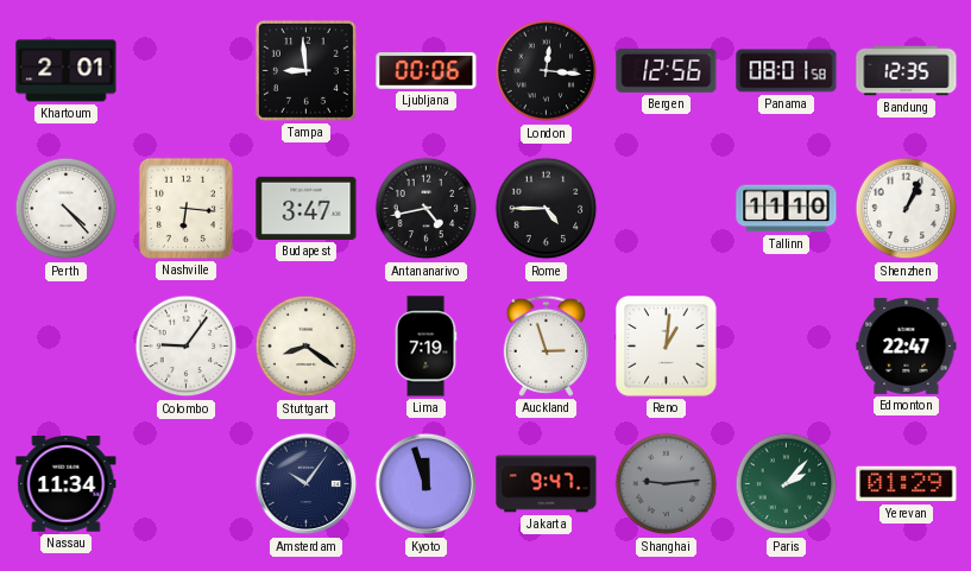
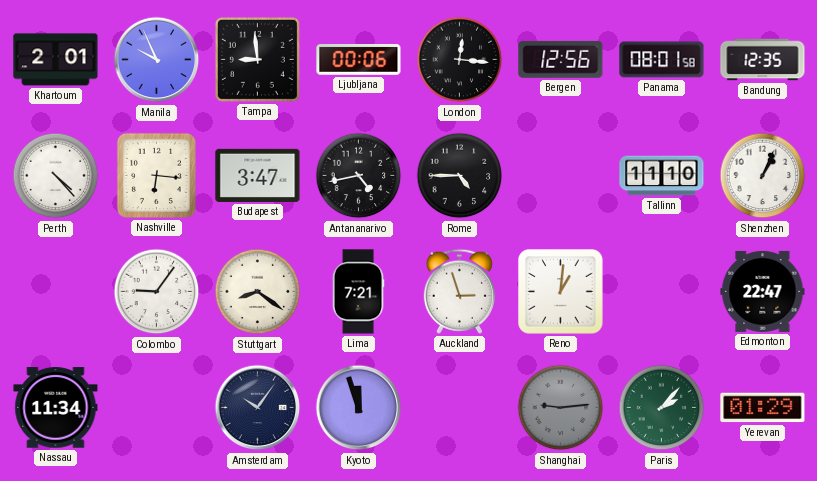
Manila: none -> 9:56
Lima: 7:19 -> 7:21
Jakarta: 9:47 -> none
